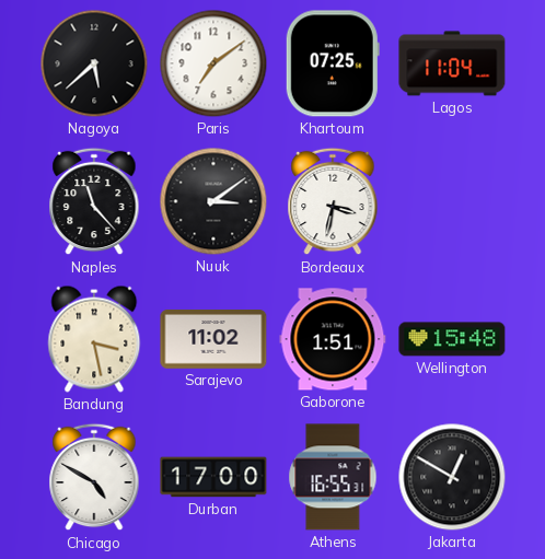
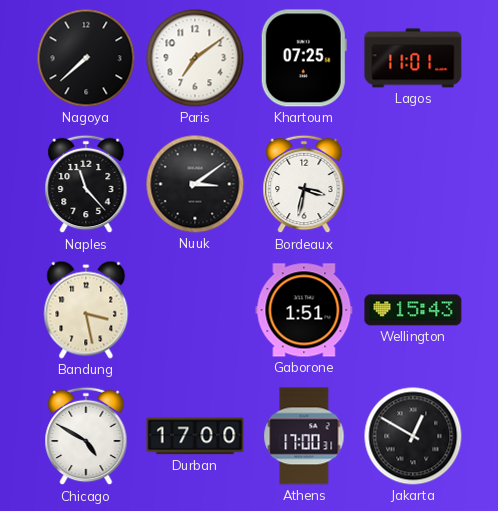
Nagoya: 5:38 -> 7:38
Lagos: 11:04 -> 11:01
Sarajevo: 11:02 -> none
Wellington: 15:48 -> 15:43
Athens: 16:55 -> 17:00
